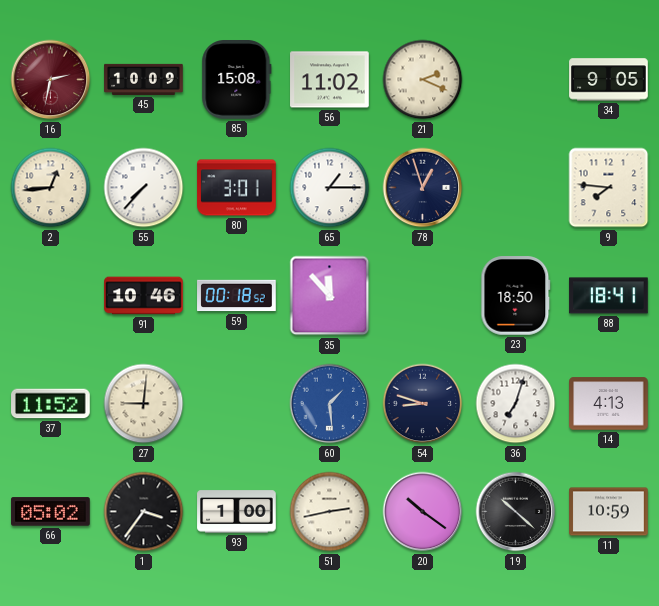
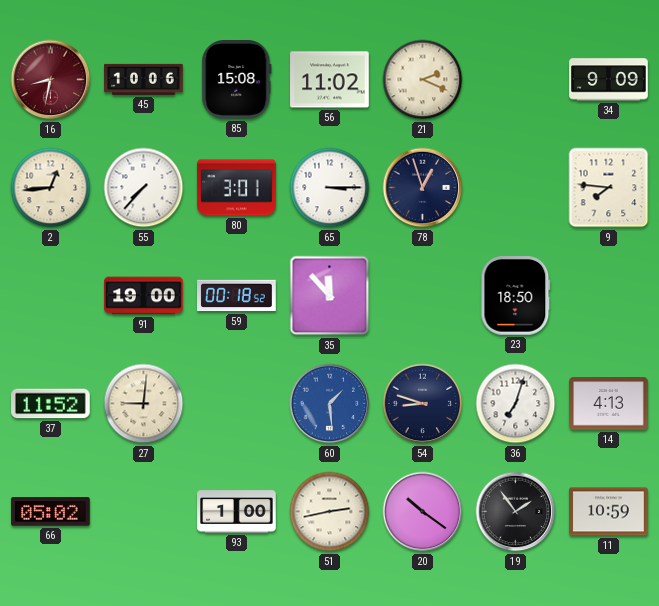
16: 2:32 -> 8:32
45: 10:09 -> 10:06
34: 9:05 -> 9:09
65: 1:15 -> 3:15
91: 10:46 -> 19:00
88: 18:41 -> none
1: 3:36 -> none
19: 10:22 -> 1:54
